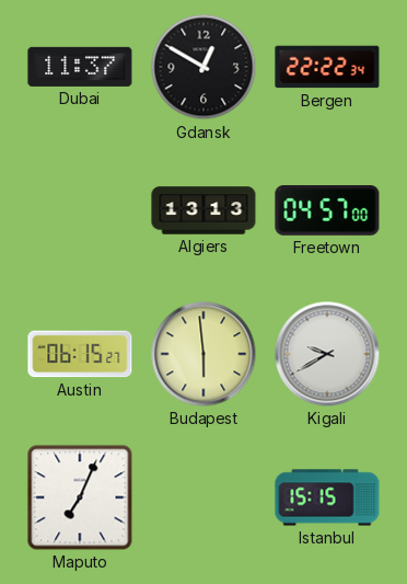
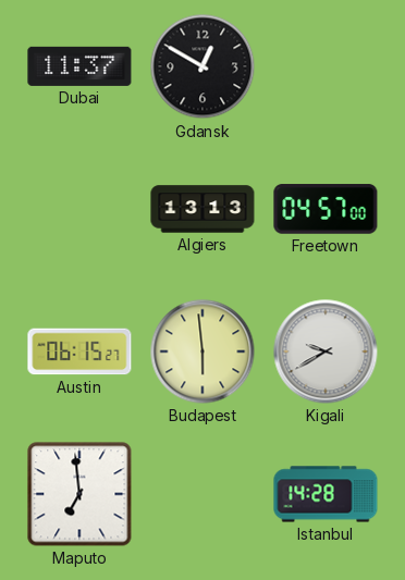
Bergen: 22:22 -> none
Maputo: 7:04 -> 6:59
Istanbul: 15:15 -> 14:28
